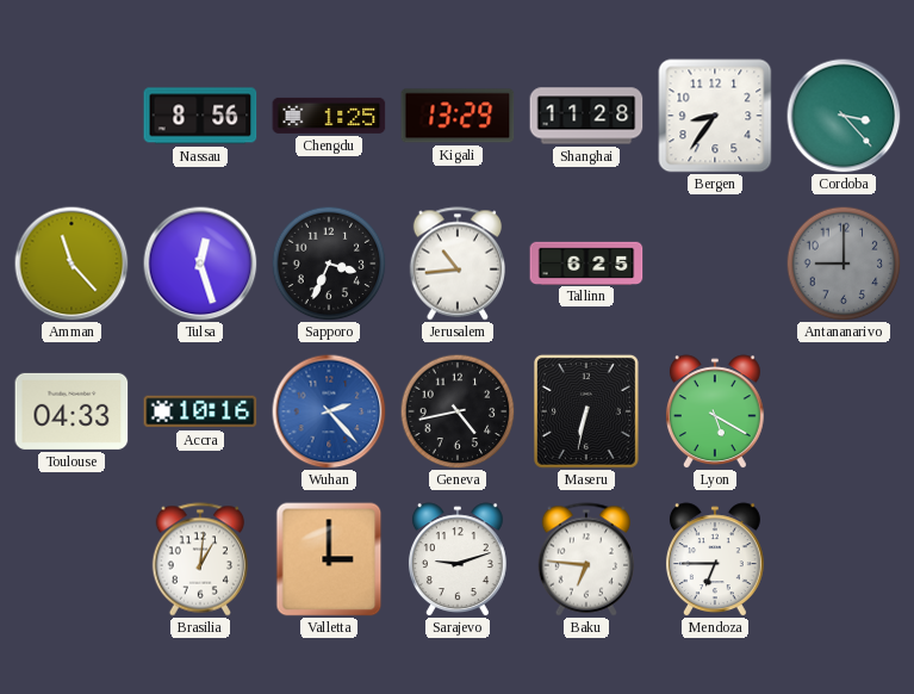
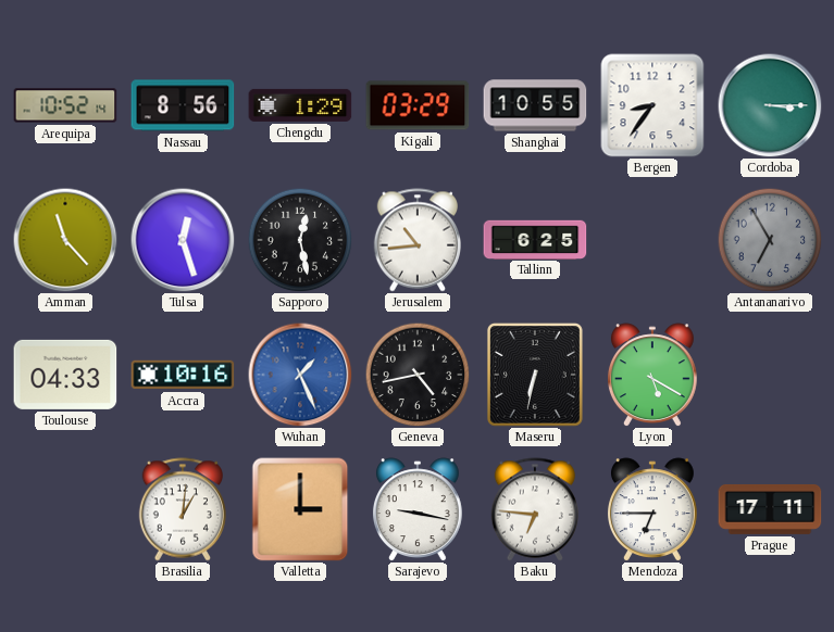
Arequipa: none -> 10:52
Chengdu: 1:25 -> 1:29
Kigali: 13:29 -> 03:29
Shanghai: 11:28 -> 10:55
Cordoba: 3:23 -> 3:15
Sapporo: 3:34 -> 12:28
Antananarivo: 9:00 -> 6:55
Wuhan: 2:23 -> 1:26
Sarajevo: 9:12 -> 9:17
Prague: none -> 17:11
